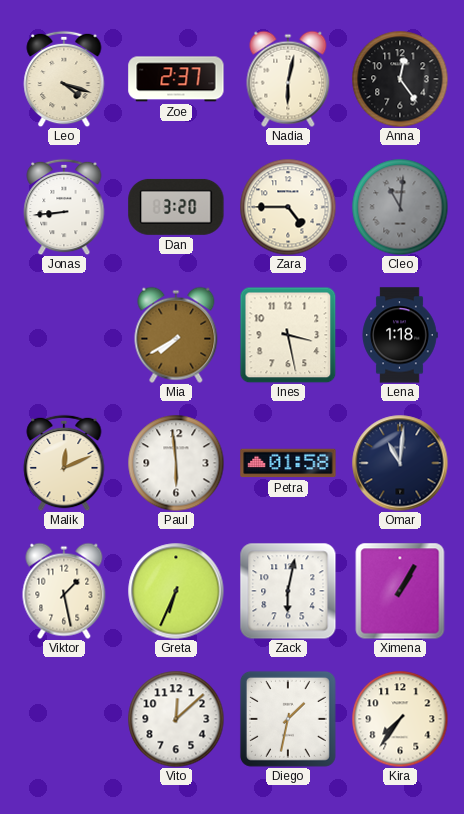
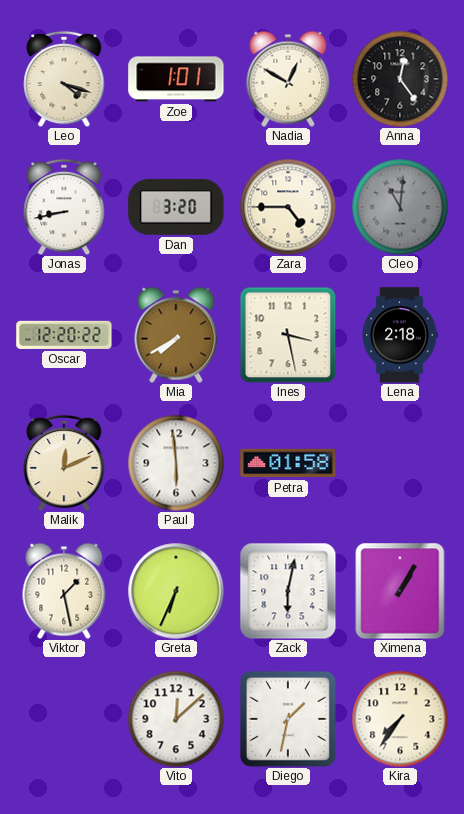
Zoe: 2:37 -> 1:01
Nadia: 6:02 -> 12:50
Jonas: 8:44 -> 8:43
Oscar: none -> 12:20
Lena: 1:18 -> 2:18
Omar: 11:01 -> none
